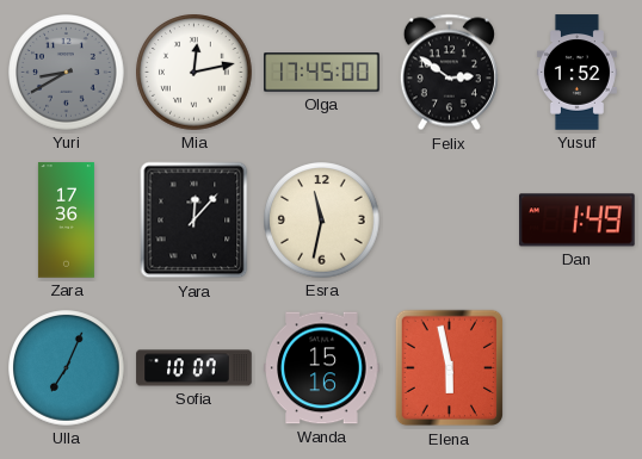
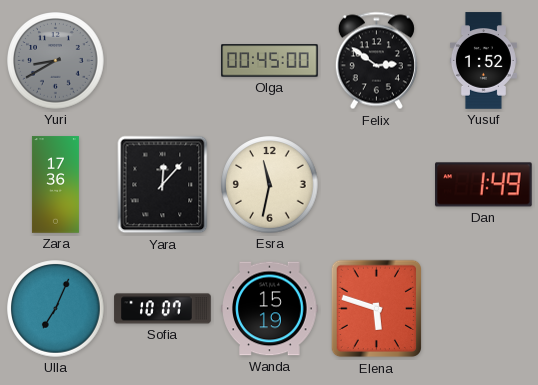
Mia: 12:13 -> none
Olga: 17:45 -> 00:45
Wanda: 15:16 -> 15:19
Elena: 5:58 -> 5:48
